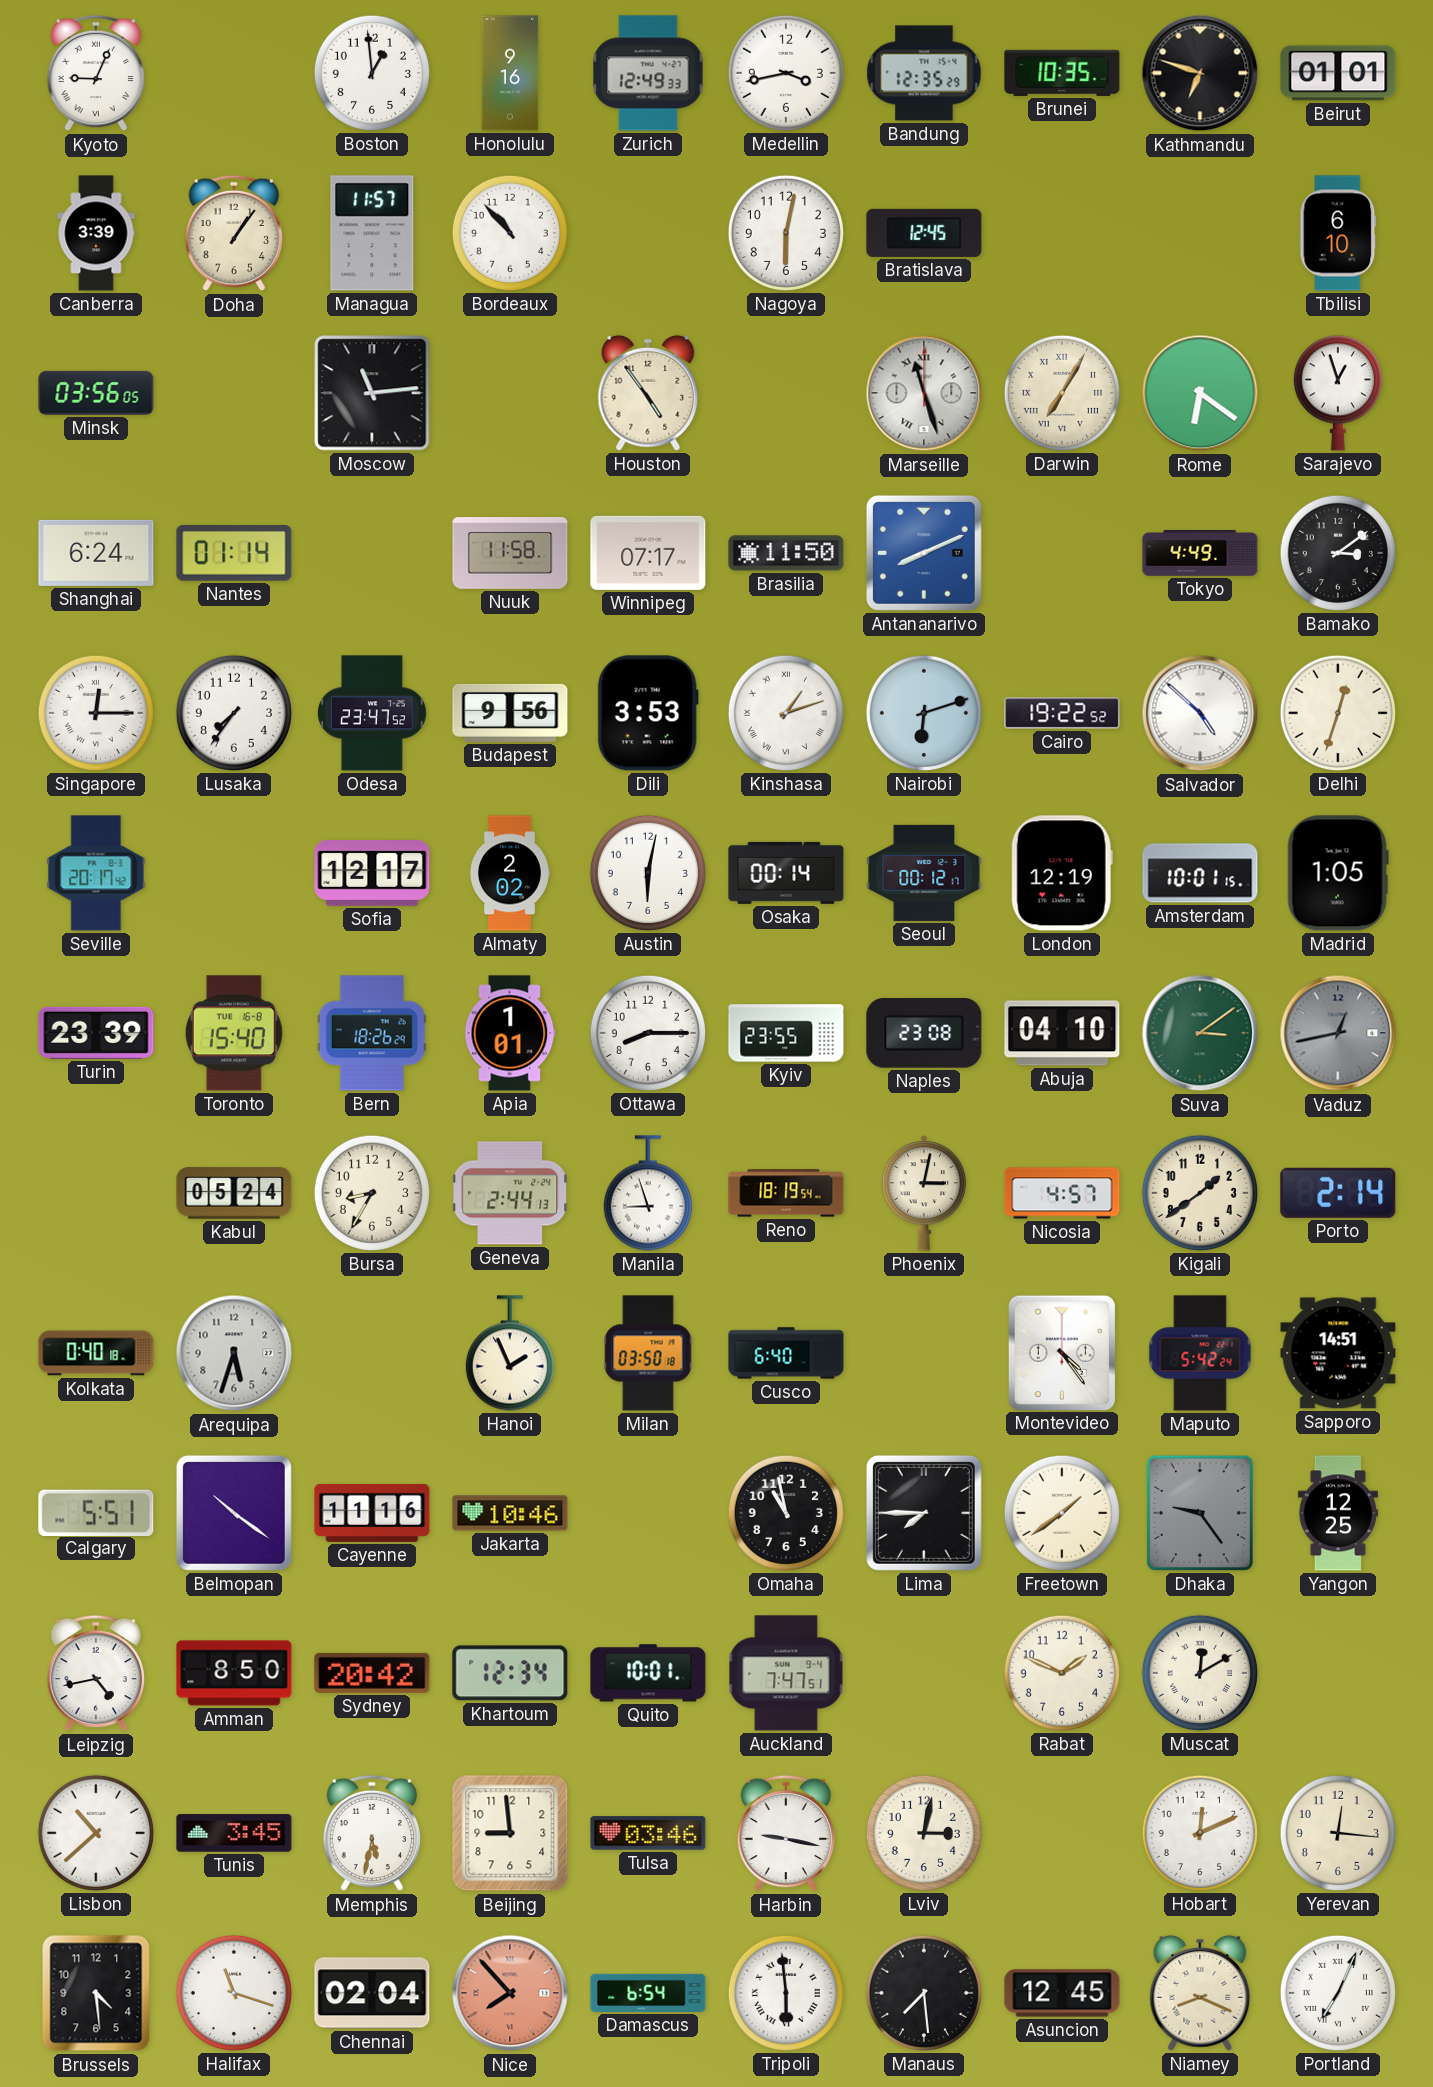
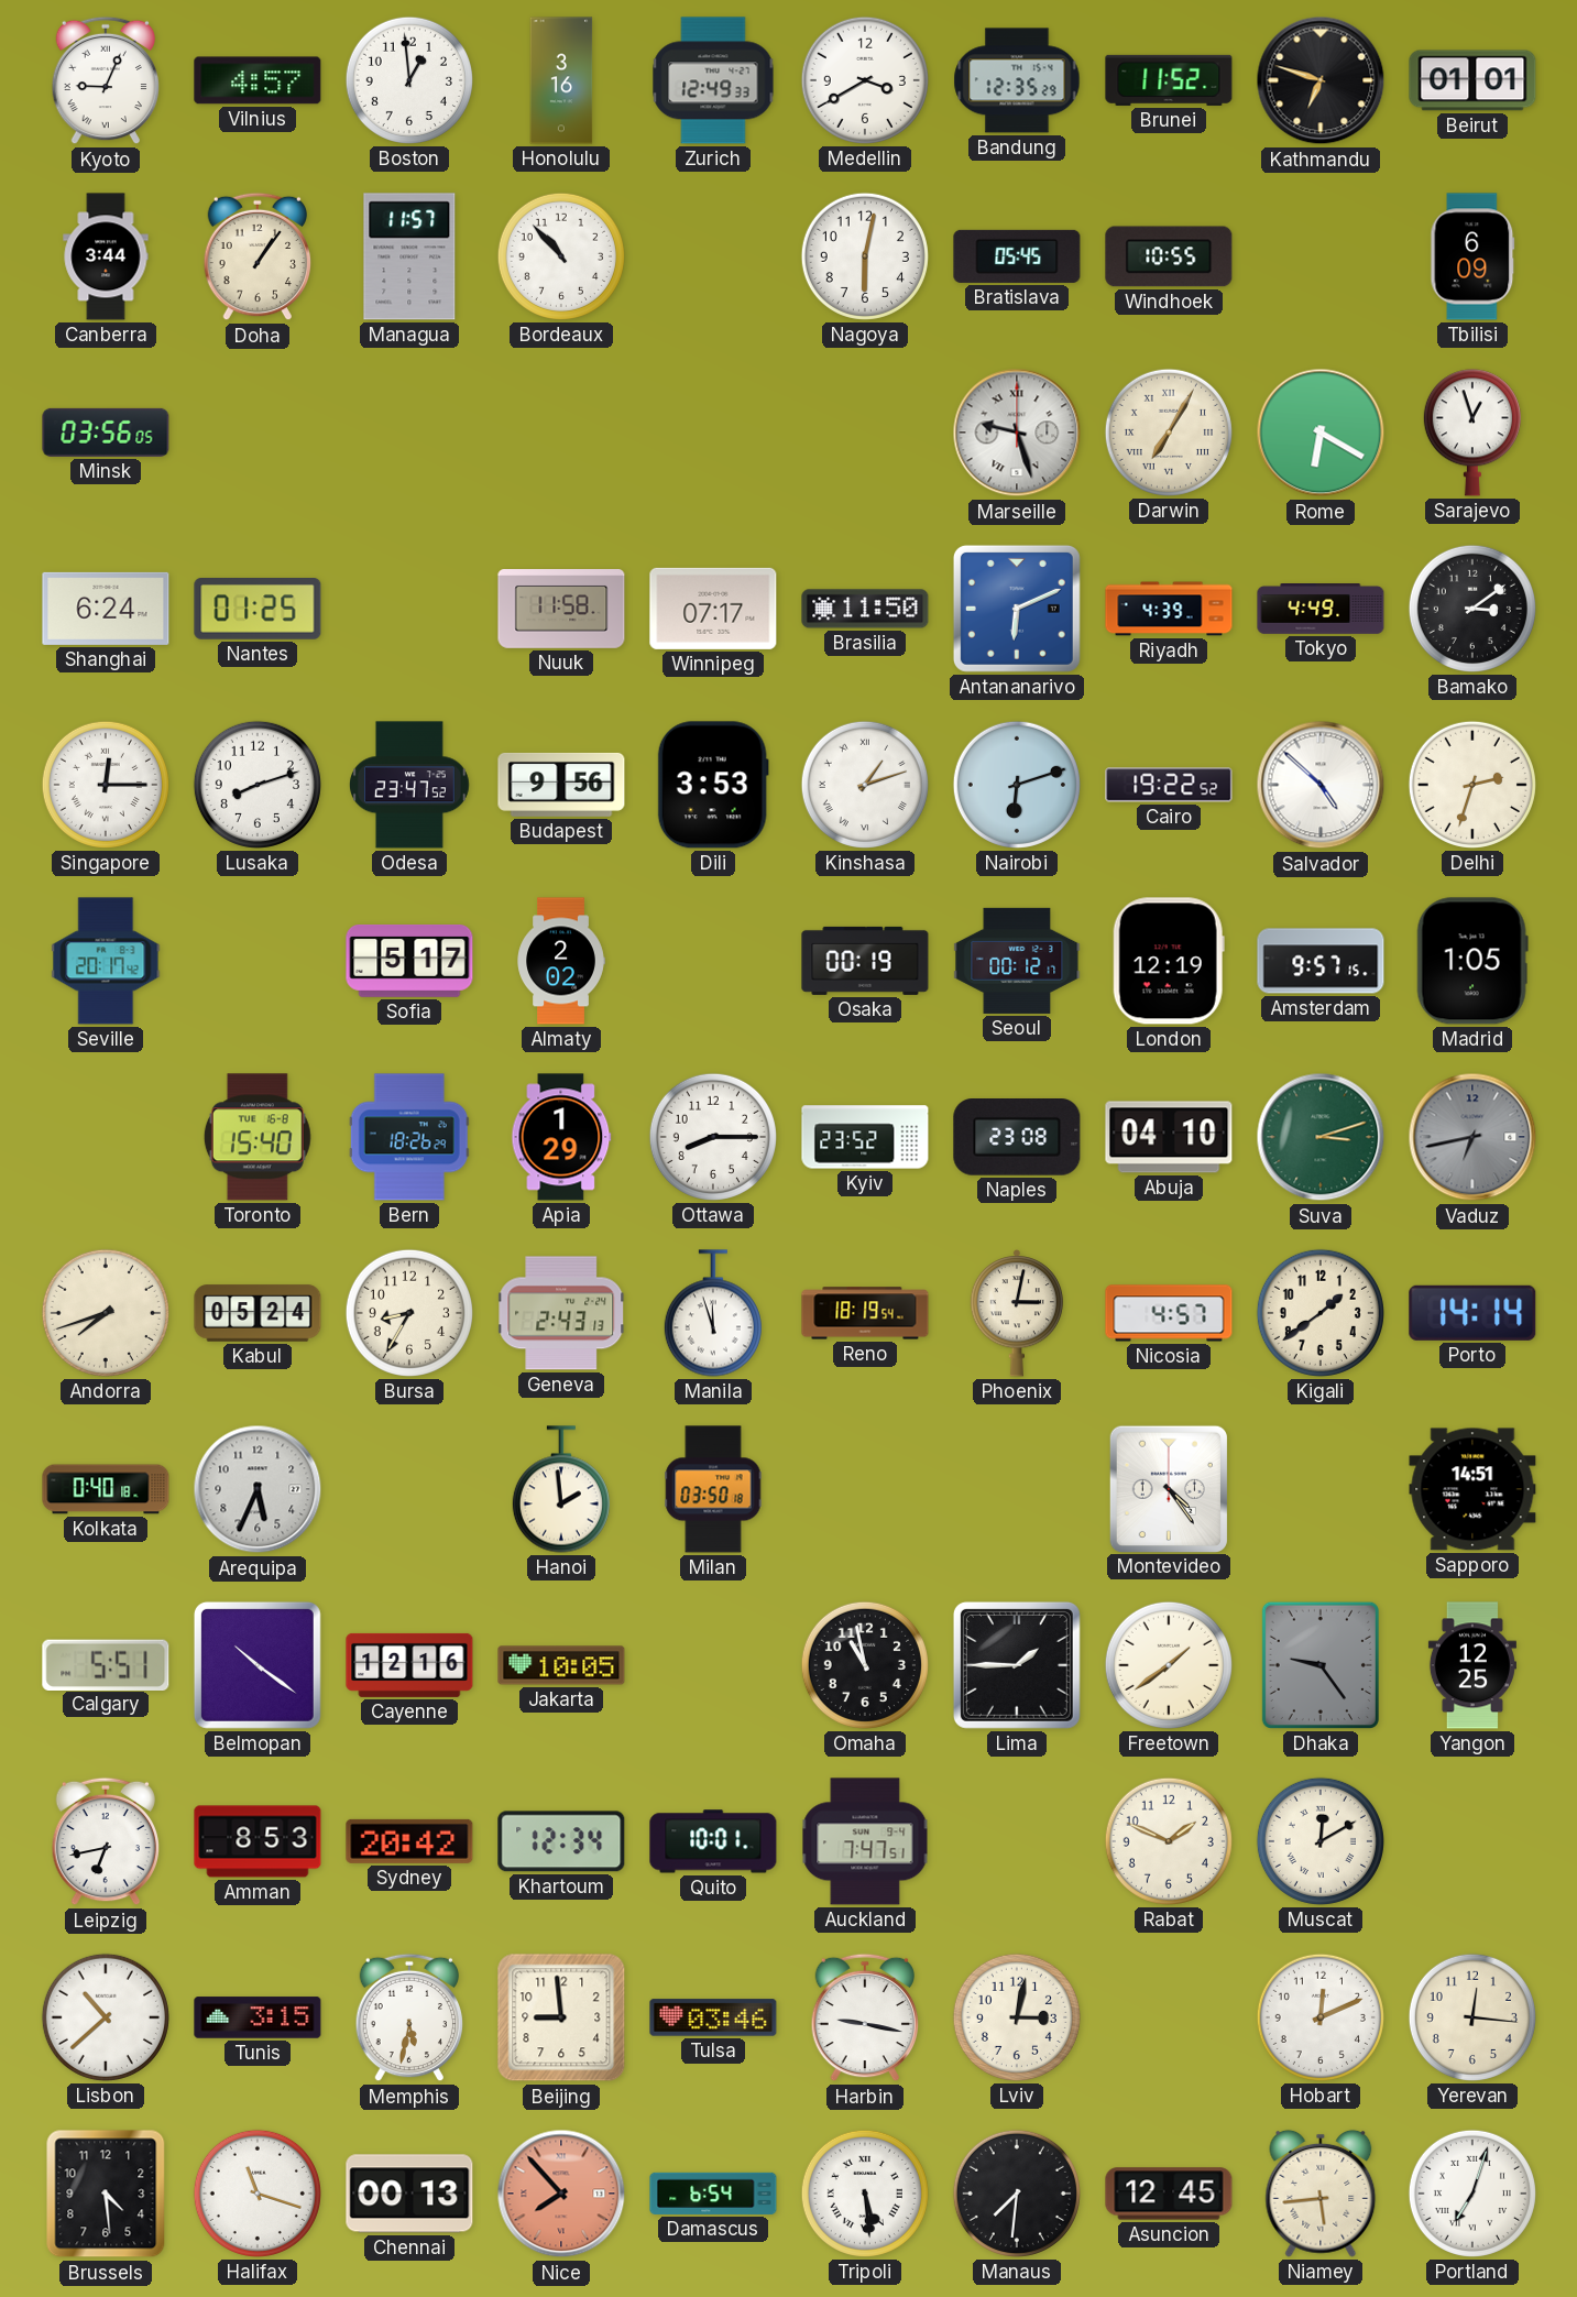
Vilnius: none -> 4:57
Honolulu: 9:16 -> 3:16
Medellin: 3:43 -> 3:40
Brunei: 10:35 -> 11:52
Canberra: 3:39 -> 3:44
Bratislava: 12:45 -> 05:45
Windhoek: none -> 10:55
Tbilisi: 6:10 -> 6:09
Moscow: 11:14 -> none
Houston: 4:54 -> none
Marseille: 11:27 -> 9:27
Rome: 6:21 -> 6:20
Nantes: 01:14 -> 01:25
Antananarivo: 8:11 -> 6:11
Riyadh: none -> 4:39
Lusaka: 7:36 -> 8:12
Delhi: 12:33 -> 2:33
Sofia: 12:17 -> 5:17
Austin: 6:02 -> none
Osaka: 00:14 -> 00:19
Amsterdam: 10:01 -> 9:57
Turin: 23:39 -> none
Apia: 1:01 -> 1:29
Kyiv: 23:55 -> 23:52
Suva: 3:09 -> 3:12
Vaduz: 12:43 -> 6:43
Andorra: none -> 7:42
Geneva: 2:44 -> 2:43
Manila: 8:57 -> 11:57
Porto: 2:14 -> 14:14
Arequipa: 5:33 -> 5:34
Hanoi: 1:56 -> 1:59
Cusco: 6:40 -> none
Maputo: 5:42 -> none
Cayenne: 11:16 -> 12:16
Jakarta: 10:46 -> 10:05
Lima: 7:45 -> 1:45
Leipzig: 4:43 -> 6:43
Amman: 8:50 -> 8:53
Tunis: 3:45 -> 3:15
Chennai: 02:04 -> 00:13
Tripoli: 5:59 -> 5:29
Manaus: 7:29 -> 7:31
Niamey: 8:19 -> 5:44
Portland: 7:04 -> 7:03
